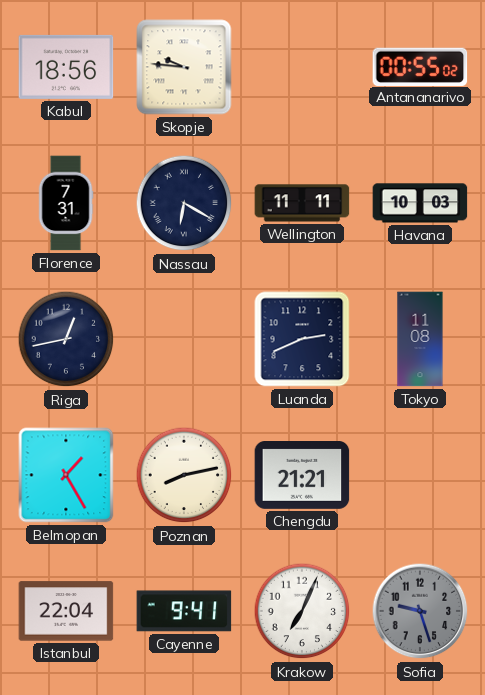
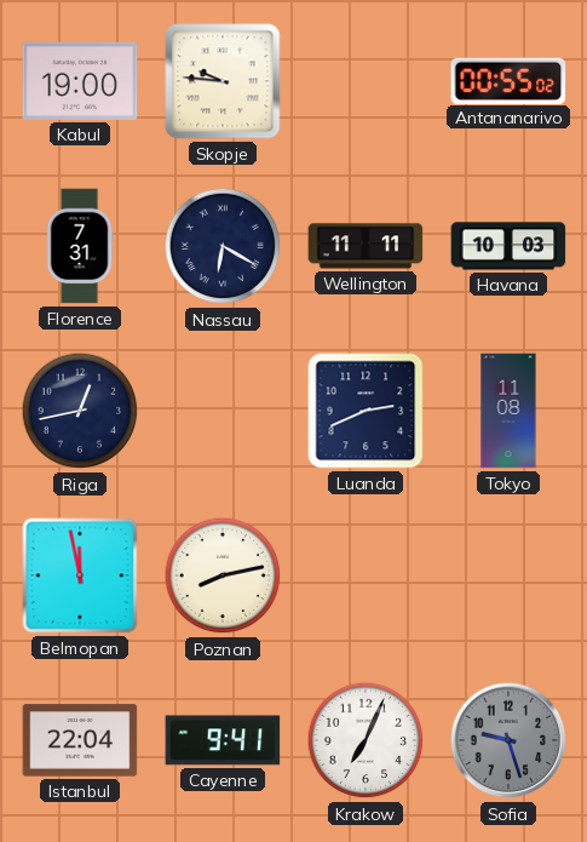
Kabul: 18:56 -> 19:00
Belmopan: 1:25 -> 11:58
Chengdu: 21:21 -> none
